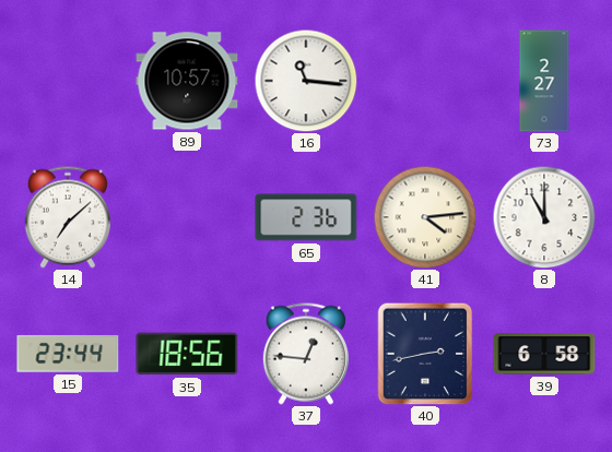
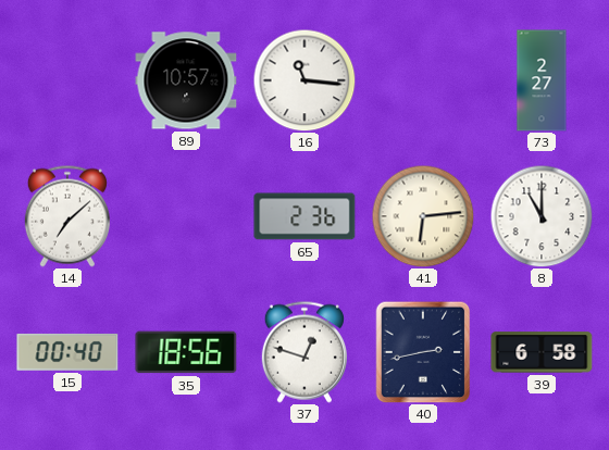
41: 4:14 -> 6:14
15: 23:44 -> 00:40
37: 12:46 -> 12:48
